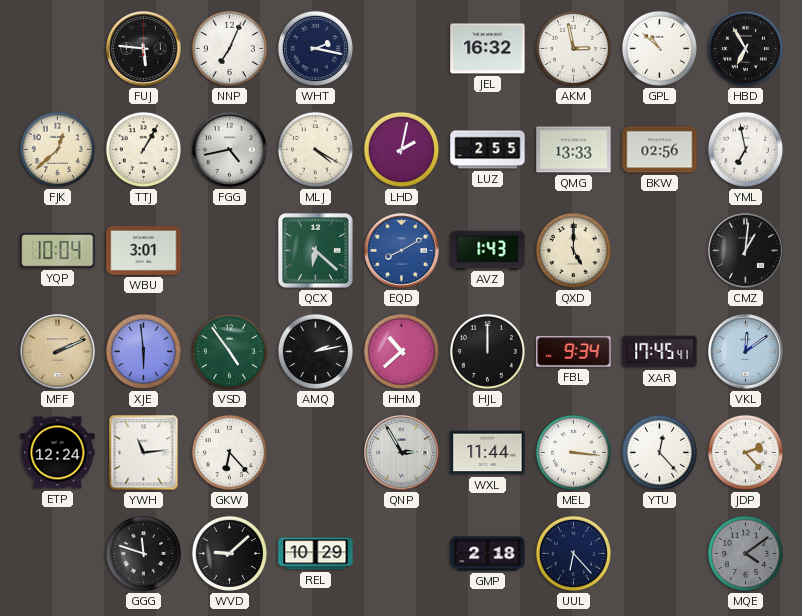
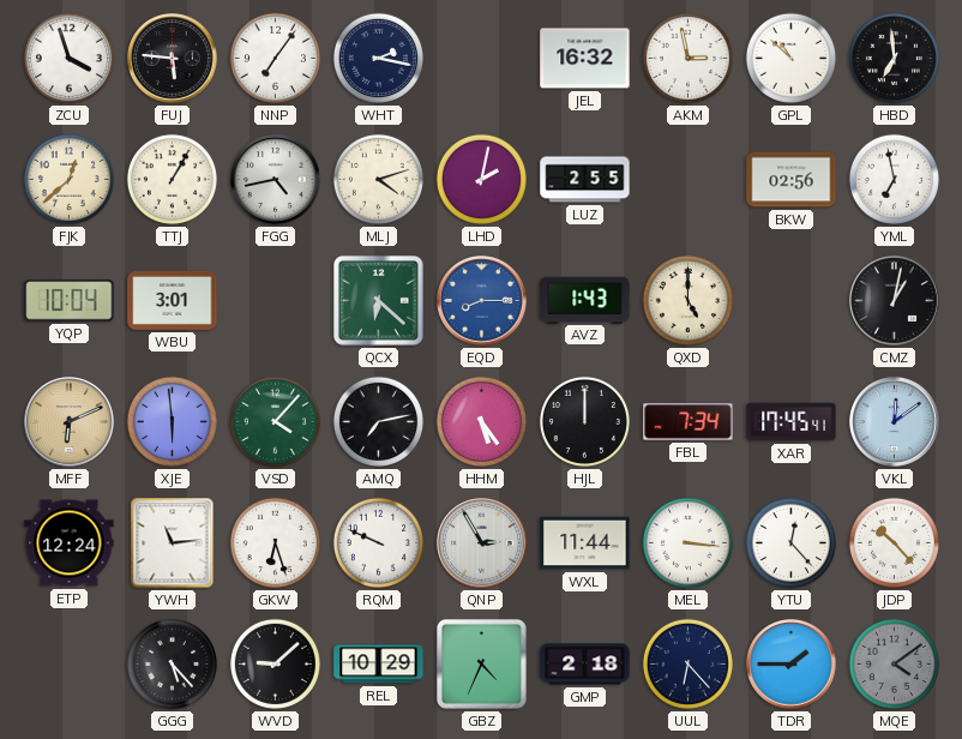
ZCU: none -> 3:57
NNP: 7:04 -> 7:06
HBD: 6:55 -> 6:59
MLJ: 4:20 -> 4:12
QMG: 13:33 -> none
EQD: 8:10 -> 8:15
CMZ: 1:01 -> 1:02
MFF: 2:11 -> 6:11
VSD: 4:54 -> 4:07
AMQ: 2:13 -> 7:13
HHM: 10:38 -> 5:24
FBL: 9:34 -> 7:34
GKW: 6:23 -> 6:27
RQM: none -> 9:49
JDP: 2:23 -> 10:23
GGG: 11:48 -> 5:23
GBZ: none -> 4:34
TDR: none -> 1:45
